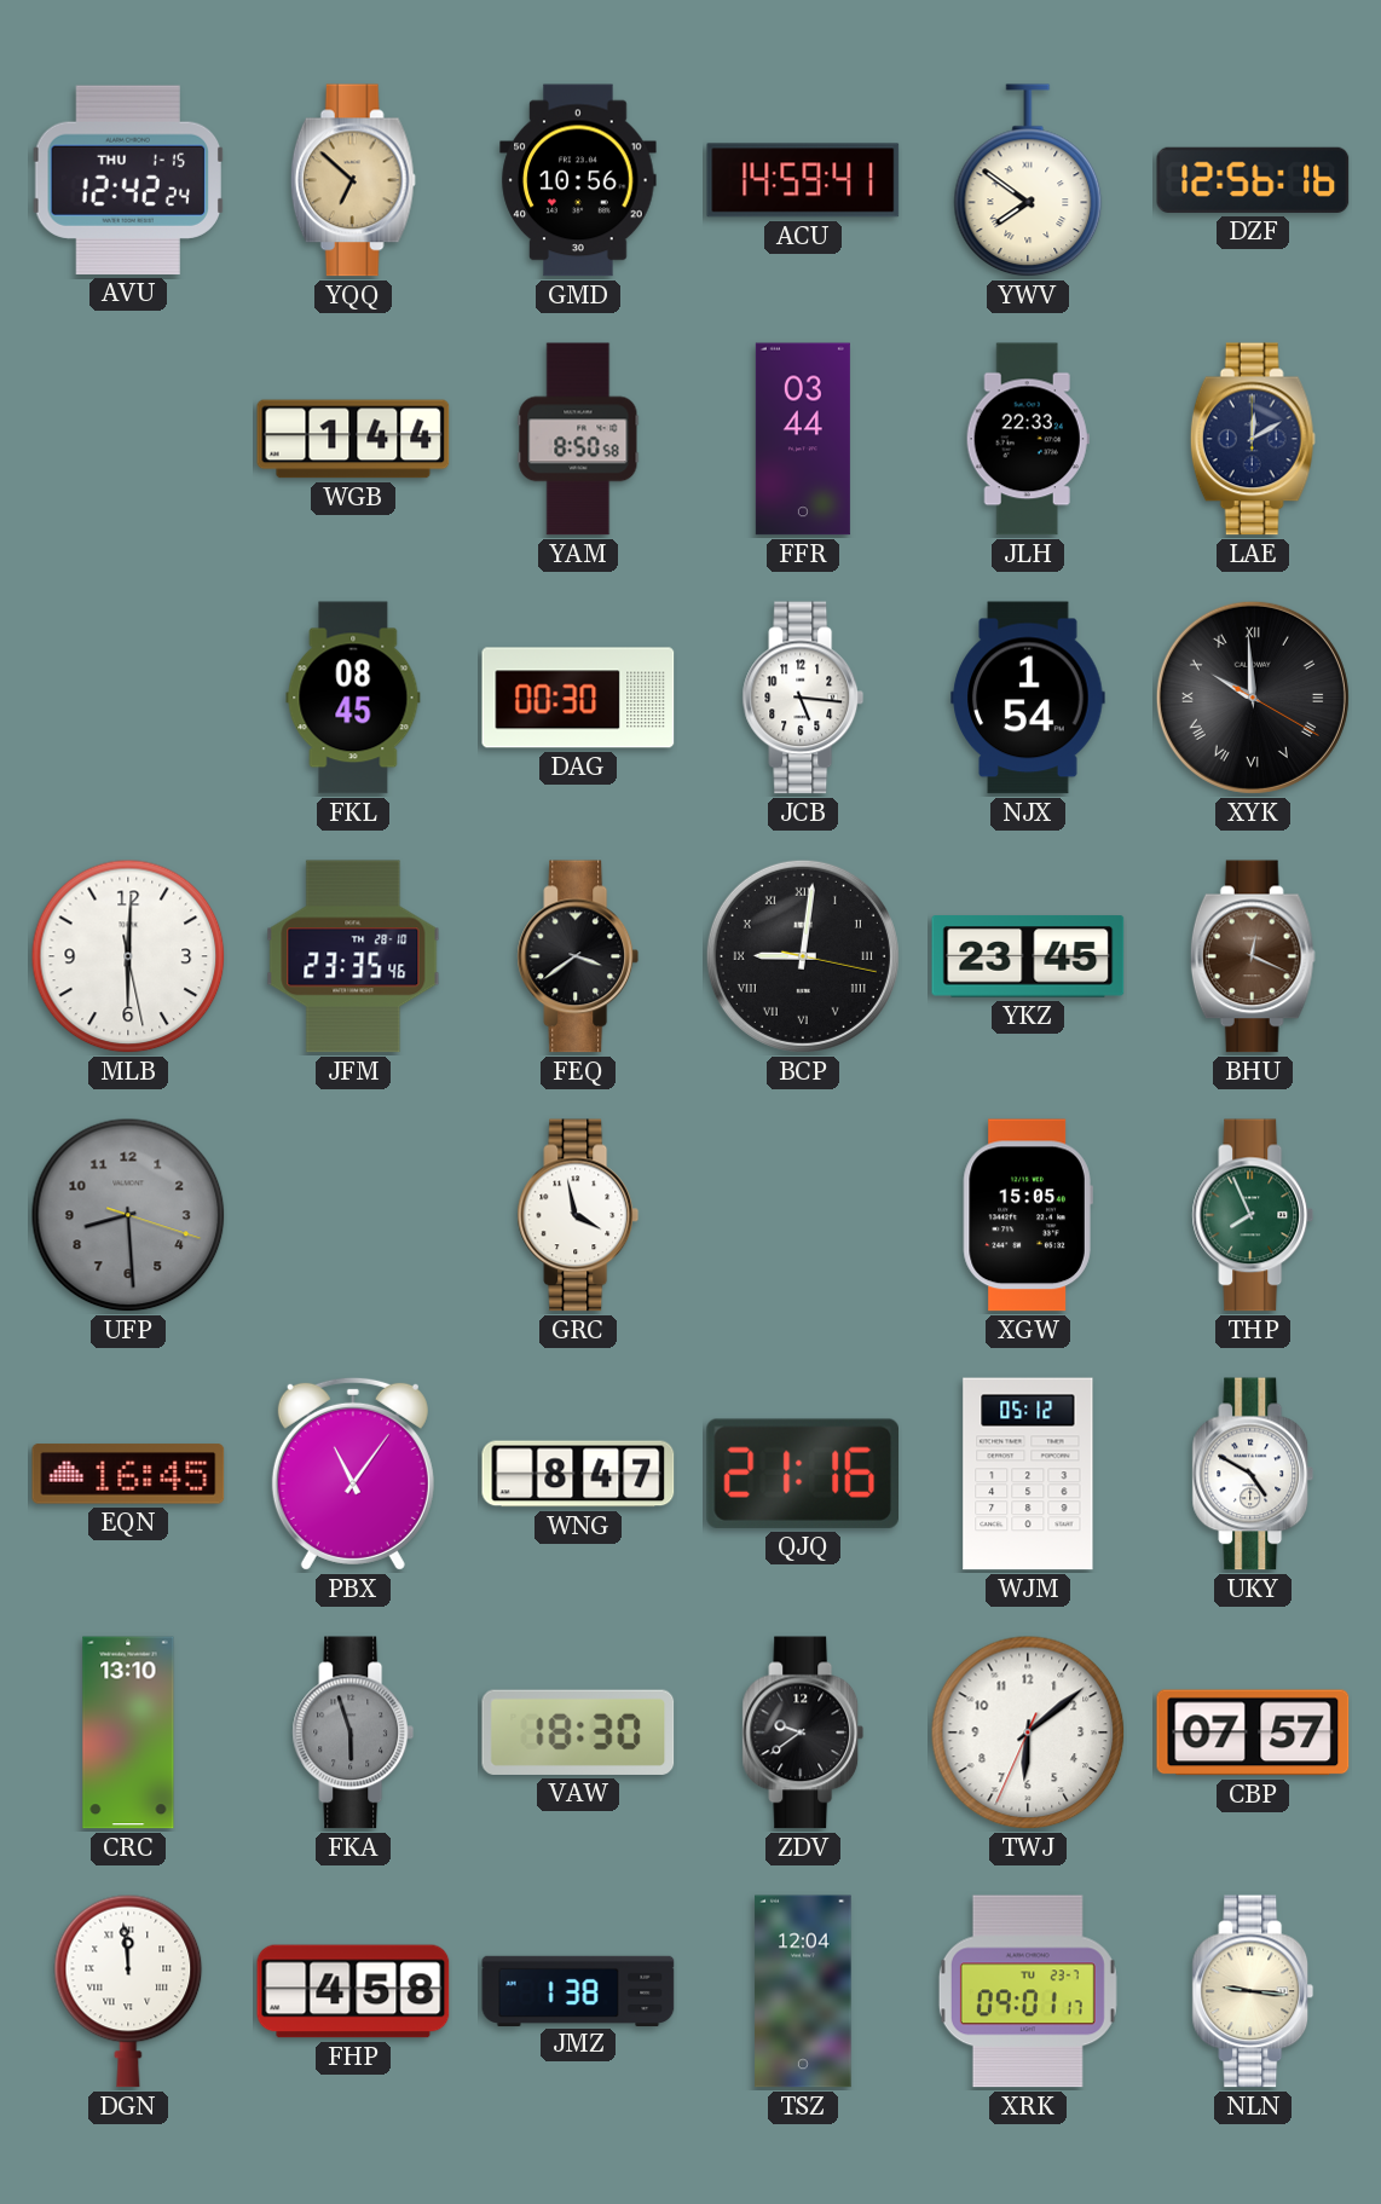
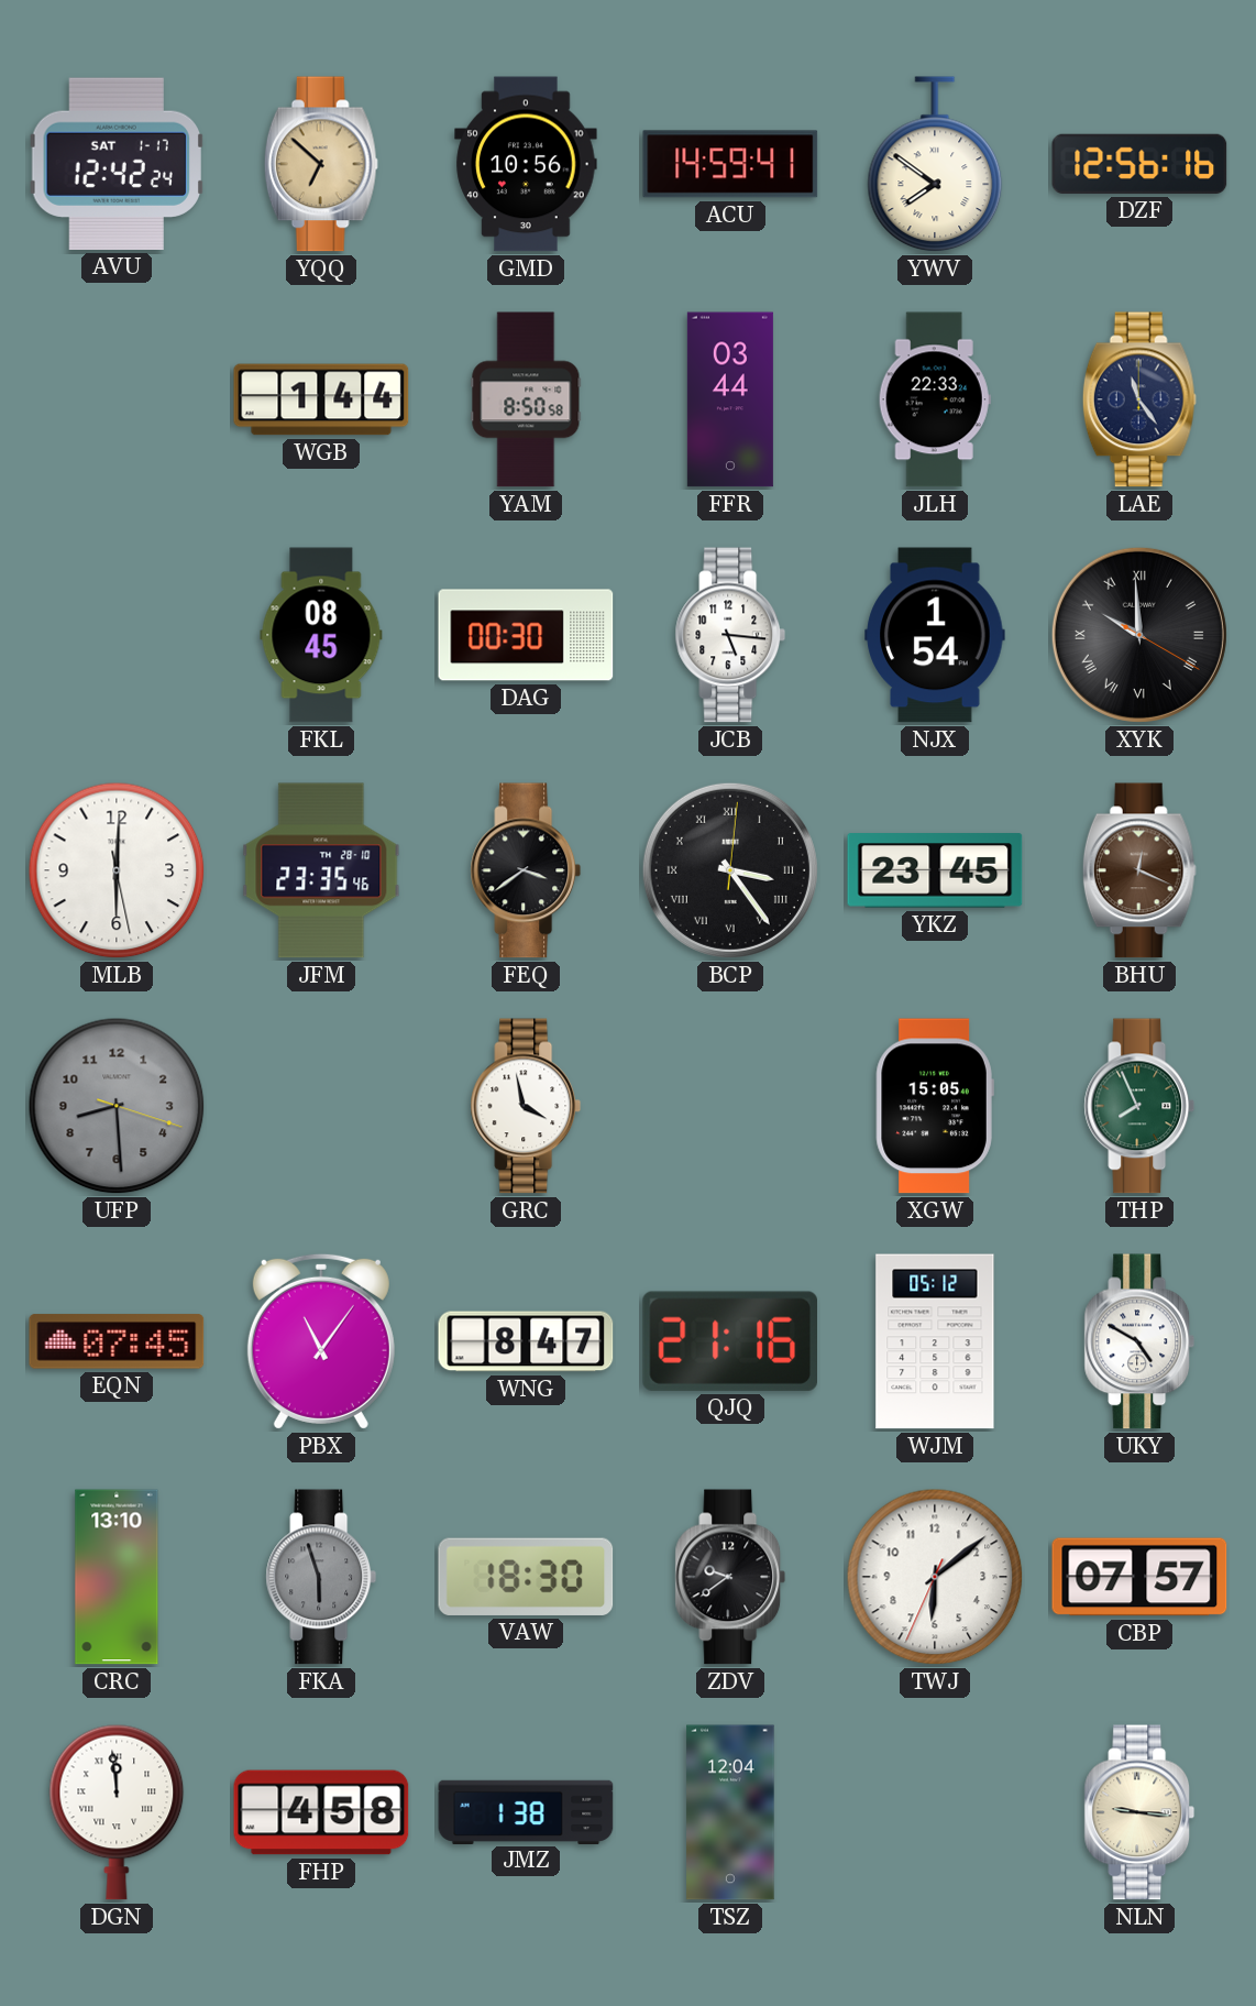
AVU date: THU 1-15 -> SAT 1-17
LAE: 12:10 -> 11:24
BCP: 9:01 -> 3:24
EQN: 16:45 -> 07:45
XRK: 09:01 -> none
